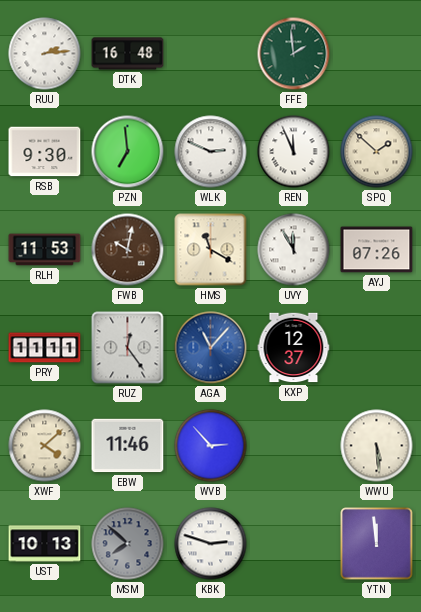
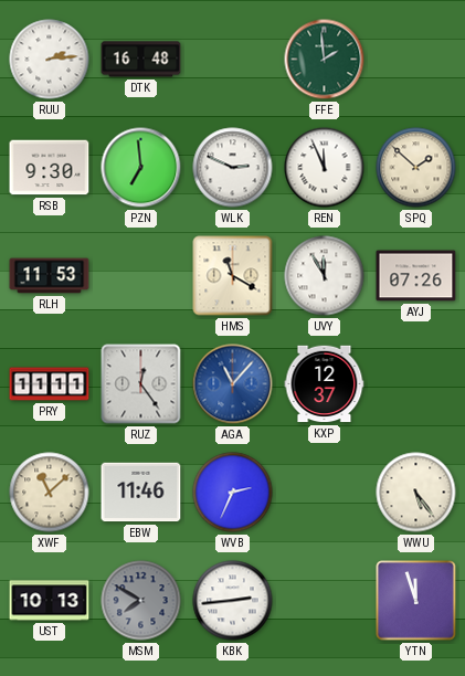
FWB: 10:02 -> none
XWF: 4:08 -> 11:08
WVB: 2:53 -> 2:34
WWU: 5:29 -> 5:24
MSM: 7:52 -> 7:50
KBK: 2:48 -> 2:44
YTN: 11:59 -> 11:57
